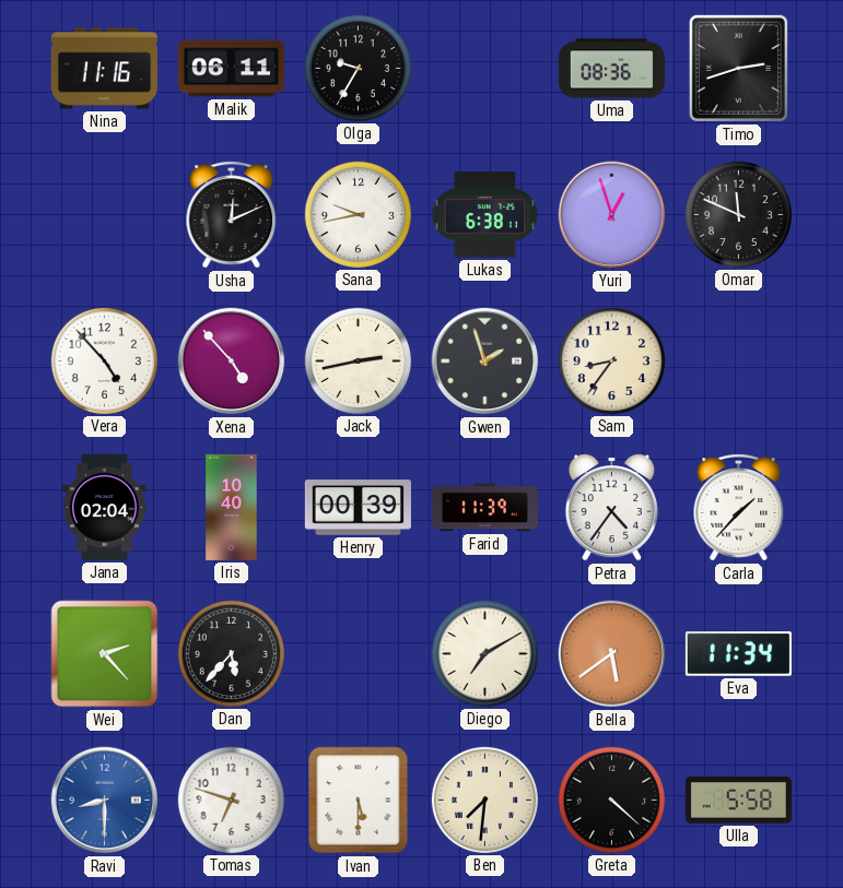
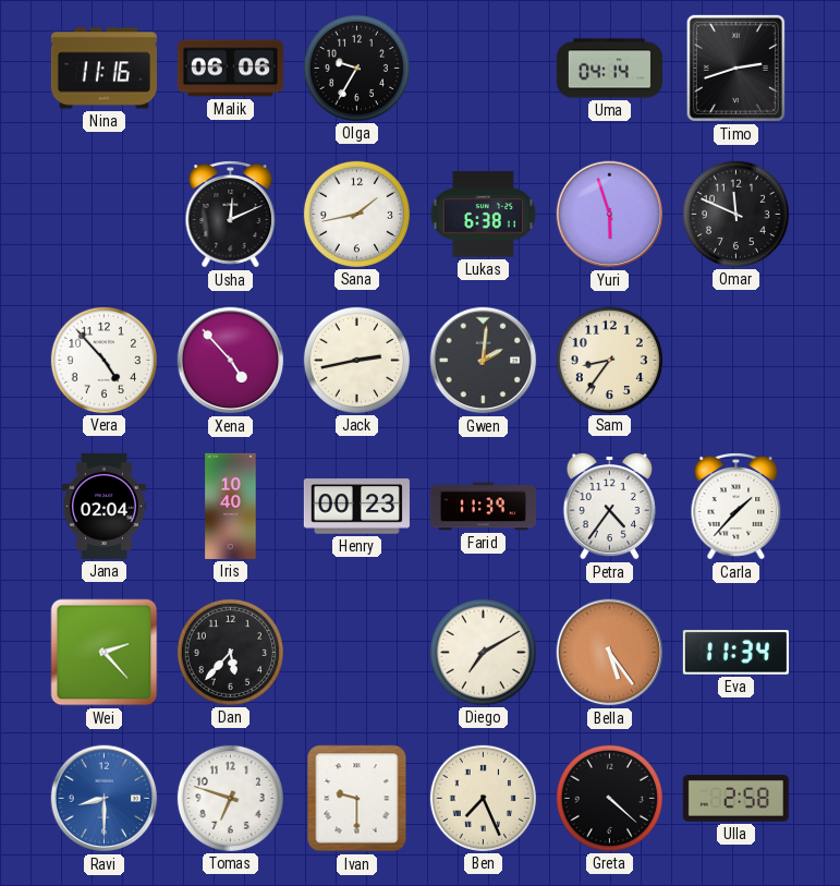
Malik: 06:11 -> 06:06
Uma: 08:36 -> 04:14
Sana: 9:43 -> 1:43
Yuri: 12:57 -> 5:57
Gwen: 1:57 -> 2:01
Henry: 00:39 -> 00:23
Bella: 5:39 -> 5:24
Ivan: 5:30 -> 9:30
Ben: 7:31 -> 7:26
Ulla: 5:58 -> 2:58
